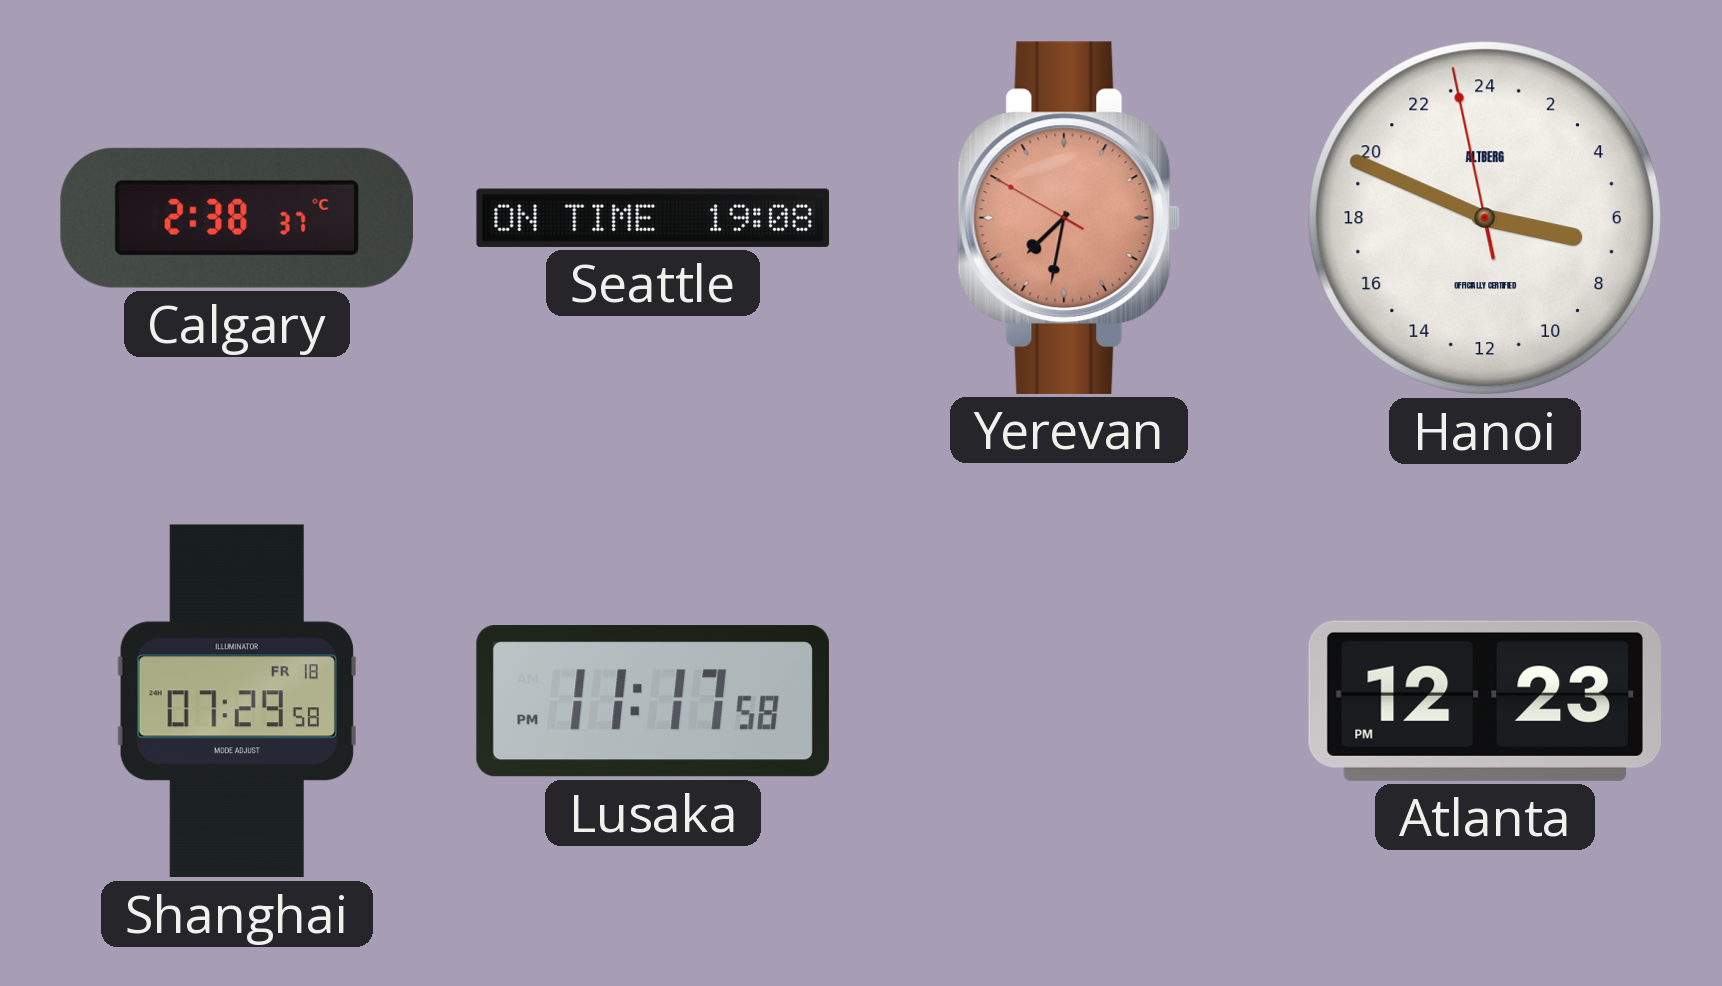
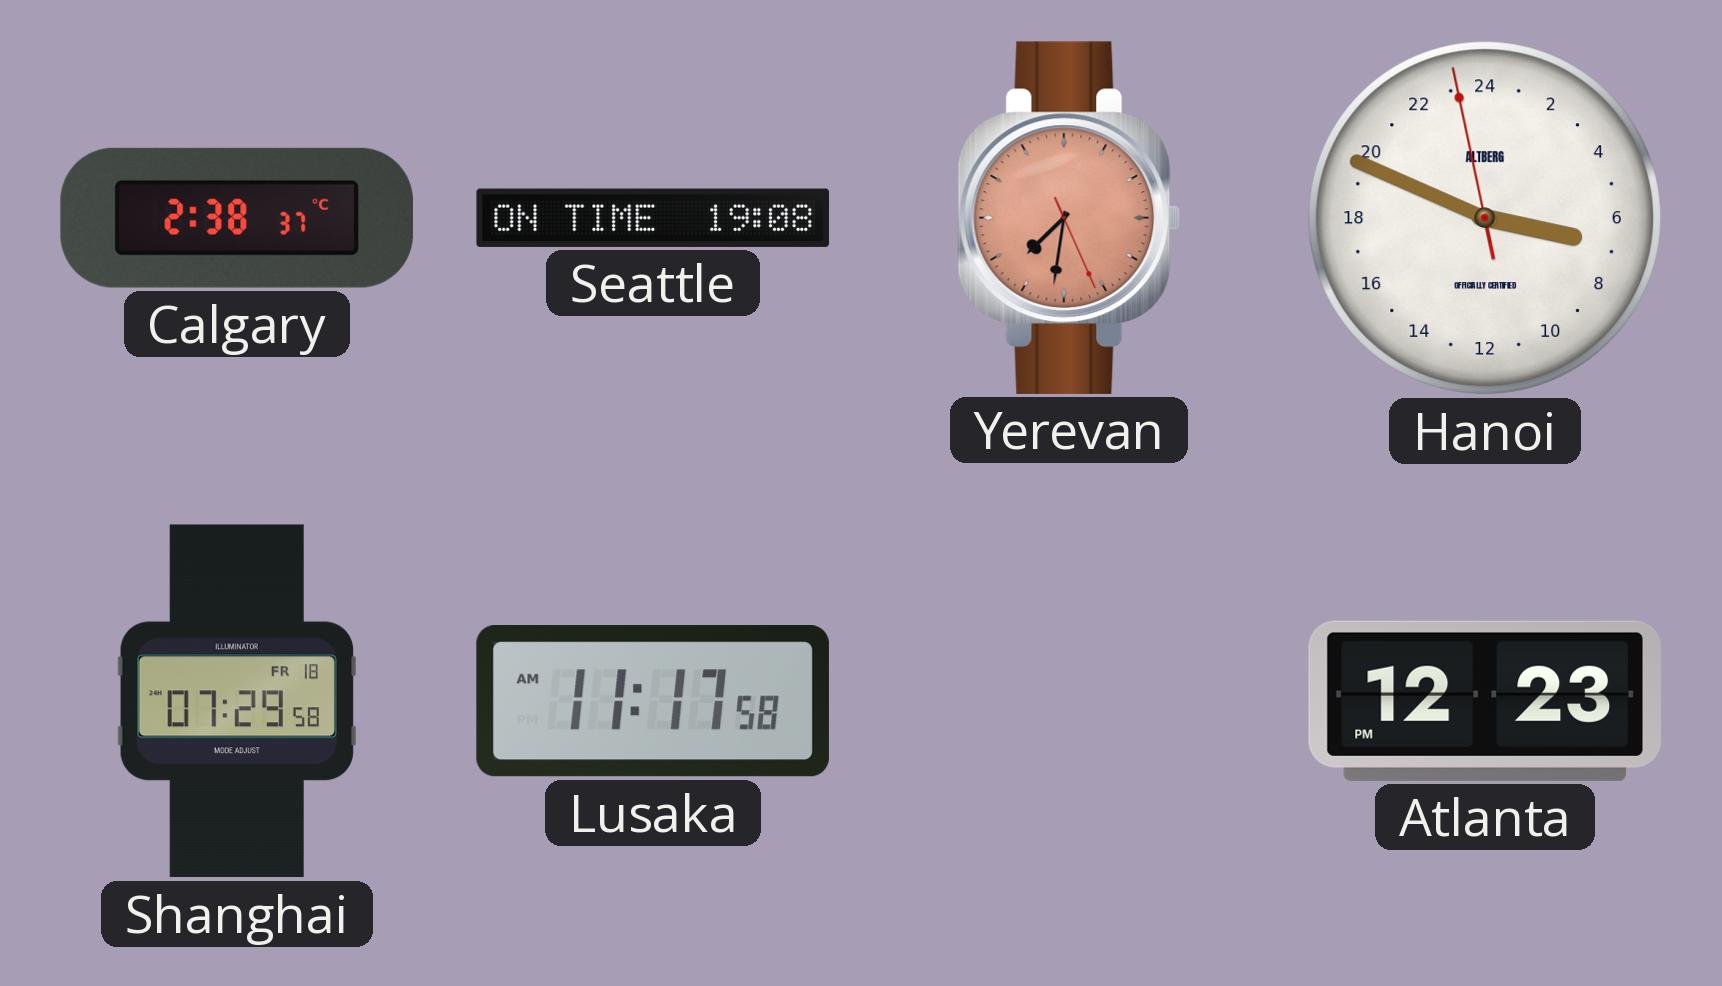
Yerevan: 7:31:50 -> 7:31:26
Lusaka: 11:17:58 PM -> 11:17:58 AM
